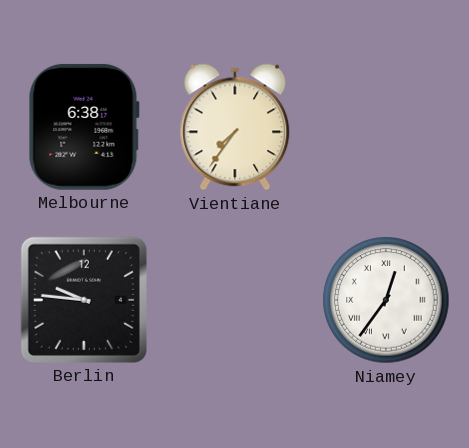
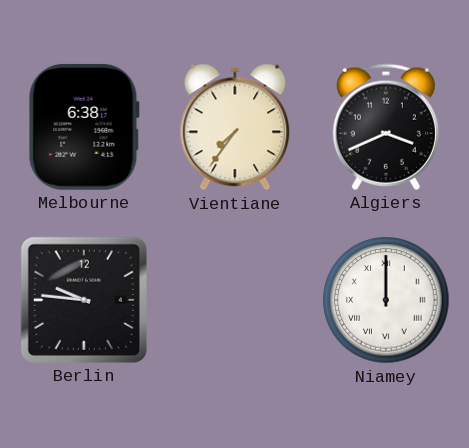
Algiers: none -> 3:41
Niamey: 12:36 -> 12:00
